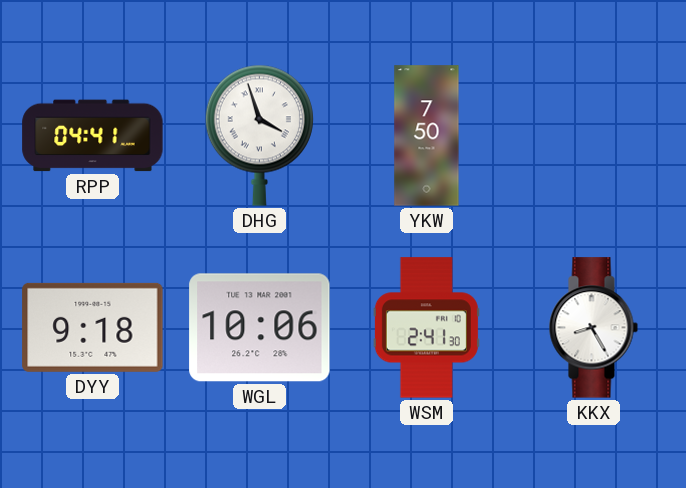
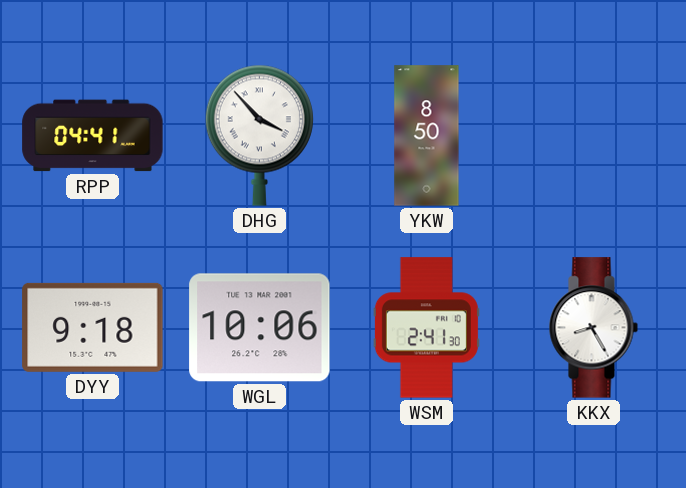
DHG: 3:57 -> 3:53
YKW: 7:50 -> 8:50
